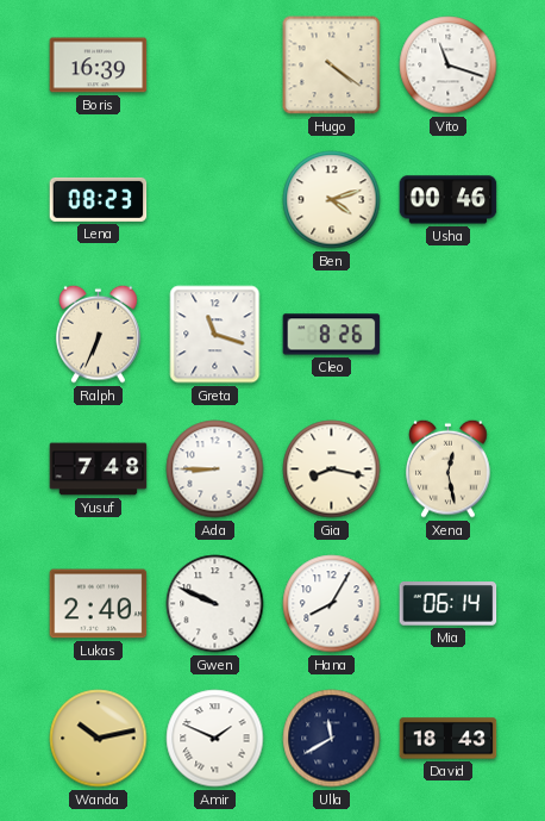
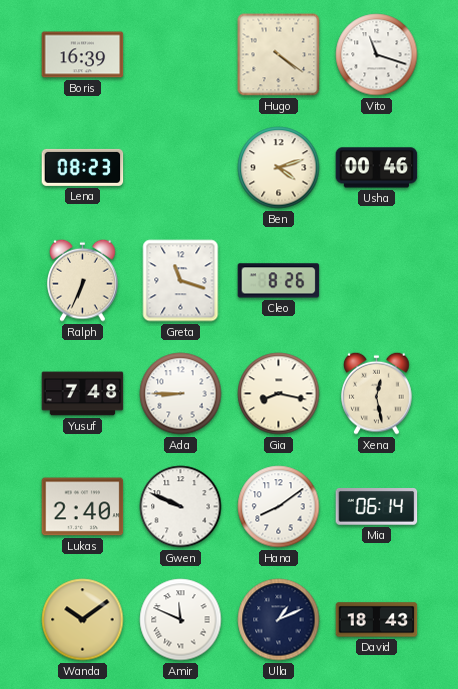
Hana: 8:05 -> 8:09
Wanda: 10:13 -> 10:09
Amir: 1:49 -> 11:49
Ulla: 11:40 -> 1:11
